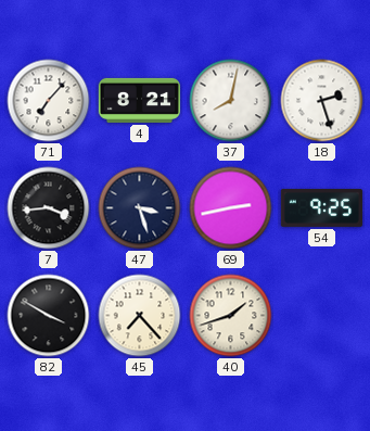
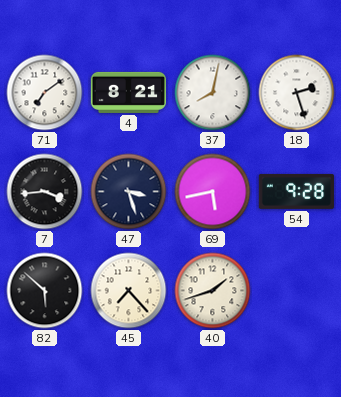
71: 7:07 -> 7:09
69: 2:43 -> 5:43
54: 9:25 -> 9:28
82: 3:50 -> 5:52
